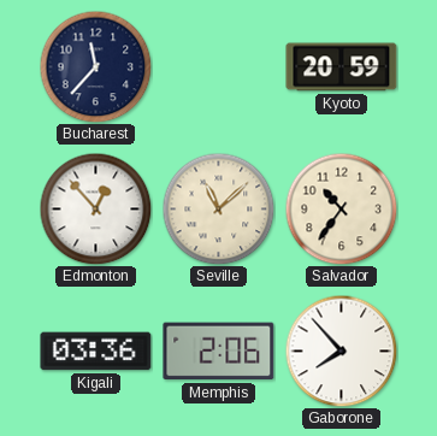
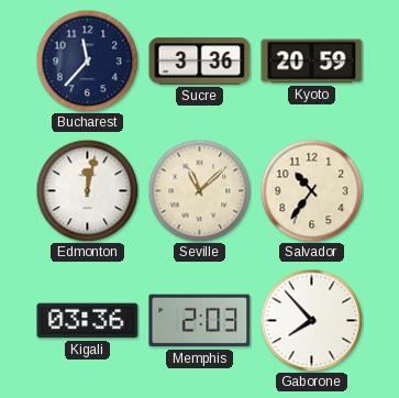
Sucre: none -> 3:36
Edmonton: 12:53 -> 12:02
Memphis: 2:06 -> 2:03
